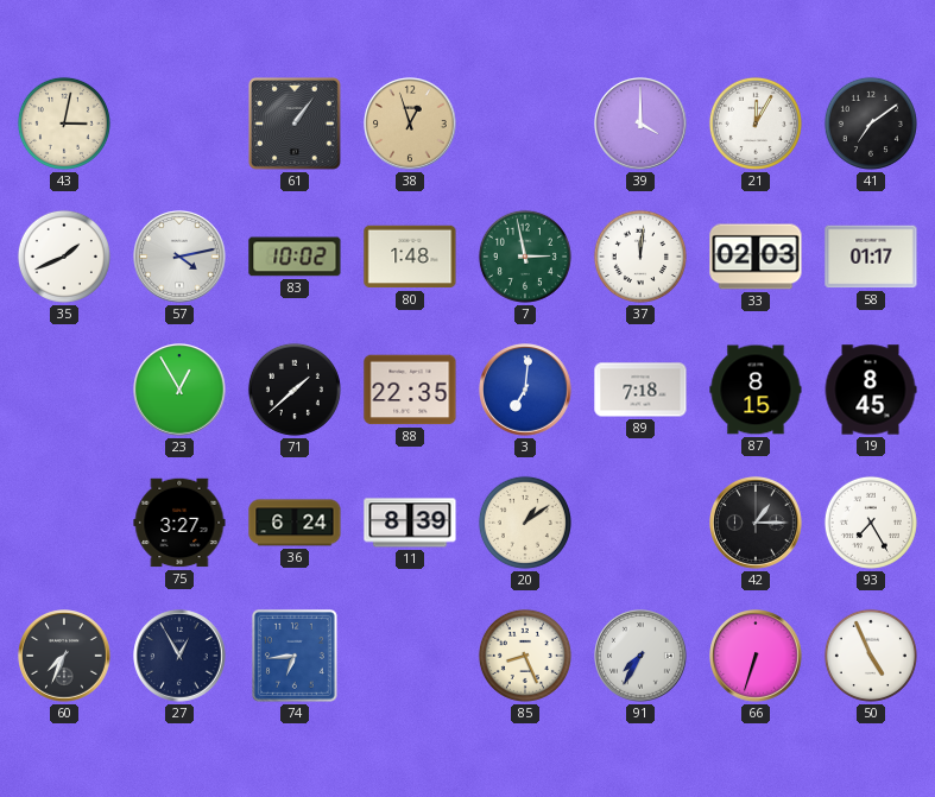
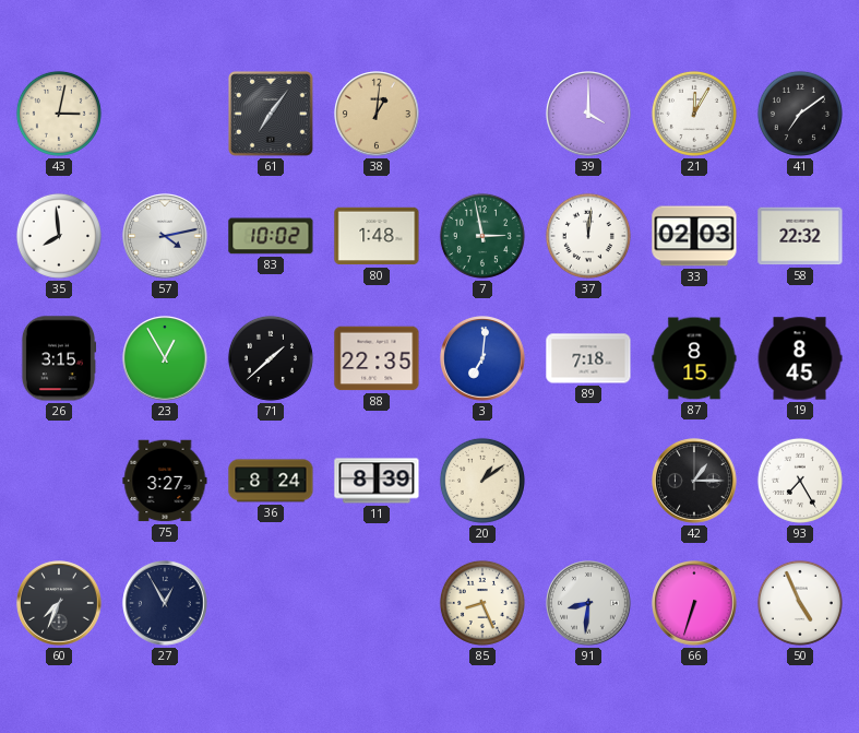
61: 1:06 -> 7:06
38: 12:57 -> 1:01
35: 1:41 -> 7:59
58: 01:17 -> 22:32
26: none -> 3:15
36: 6:24 -> 8:24
74: 6:44 -> none
91: 7:35 -> 8:31
